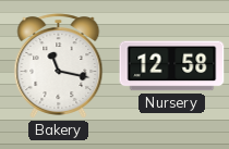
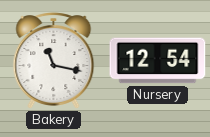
Nursery: 12:58 -> 12:54
